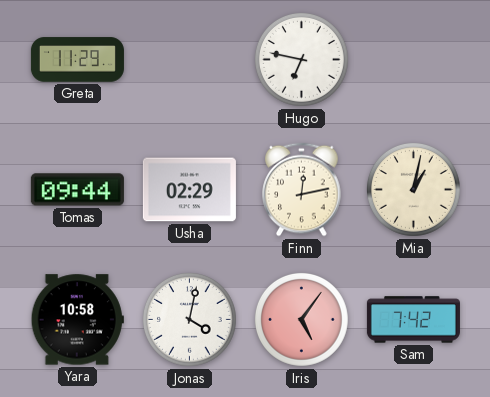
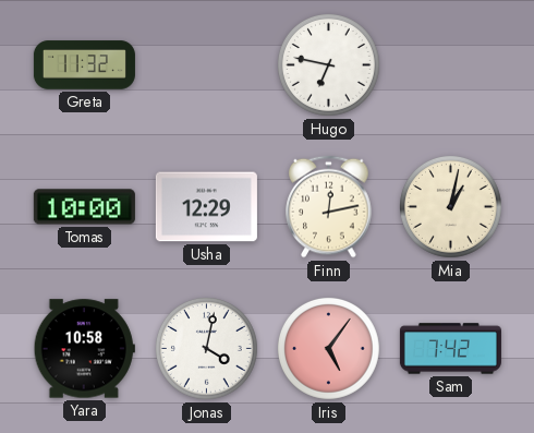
Greta: 11:29 -> 11:32
Tomas: 09:44 -> 10:00
Usha: 02:29 -> 12:29
